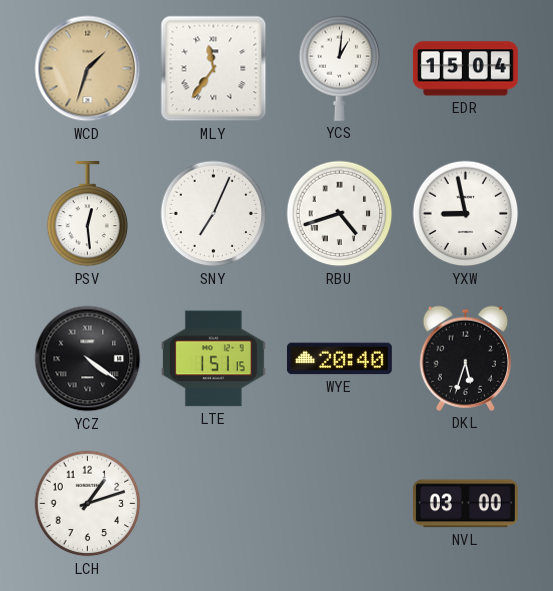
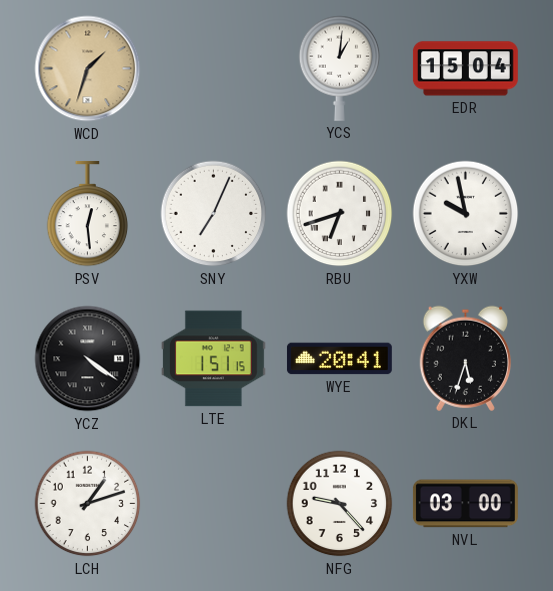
MLY: 11:36 -> none
RBU: 4:42 -> 6:42
YXW: 8:58 -> 9:58
WYE: 20:40 -> 20:41
NFG: none -> 9:23
